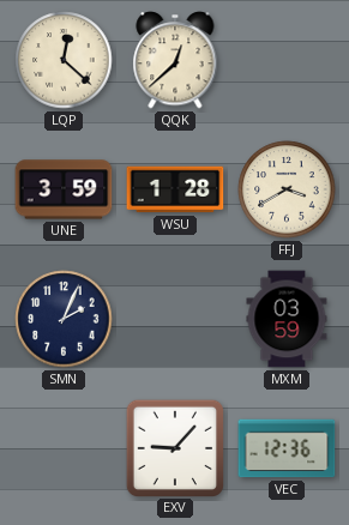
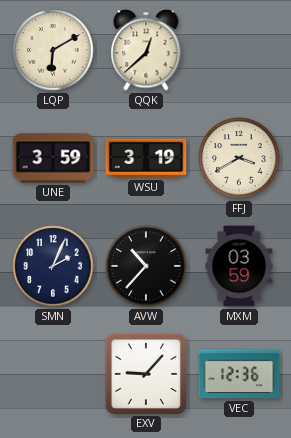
LQP: 12:22 -> 6:10
WSU: 1:28 -> 3:19
AVW: none -> 10:37
